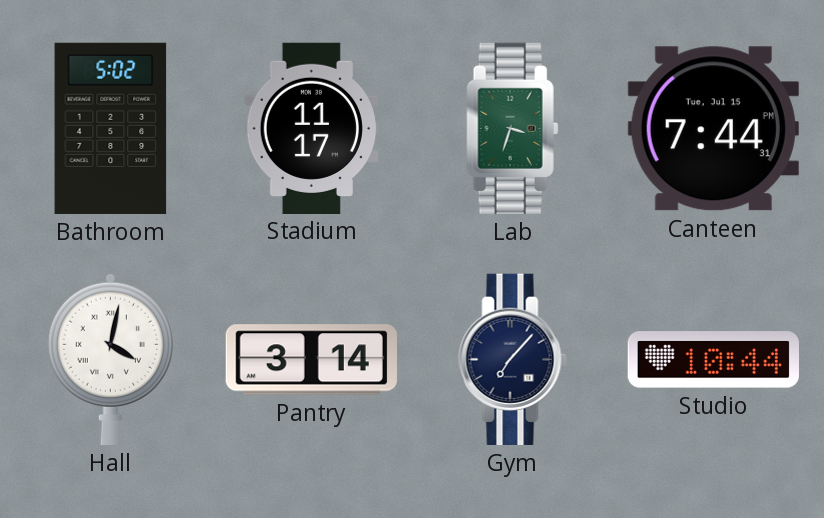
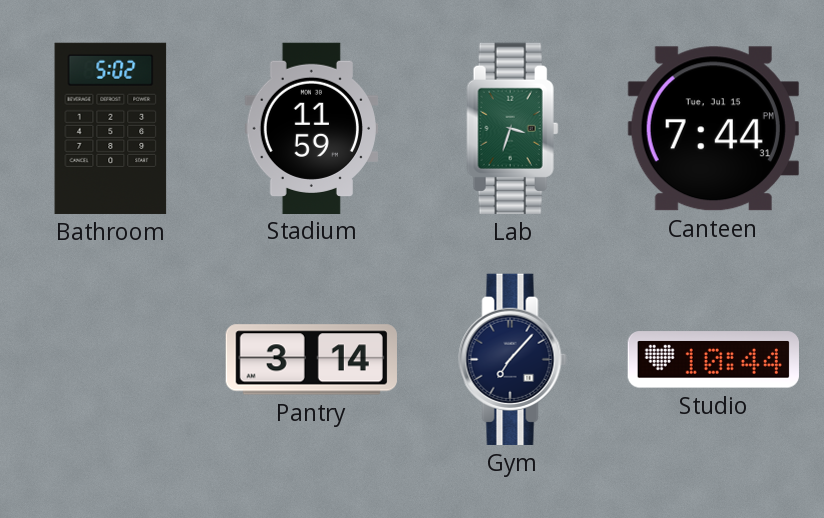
Stadium: 11:17 -> 11:59
Hall: 4:02 -> none
